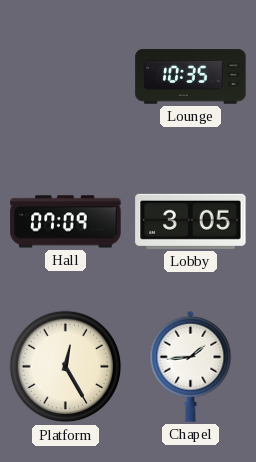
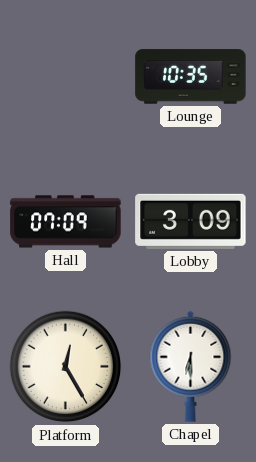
Lobby: 3:05 -> 3:09
Chapel: 1:44 -> 6:30
